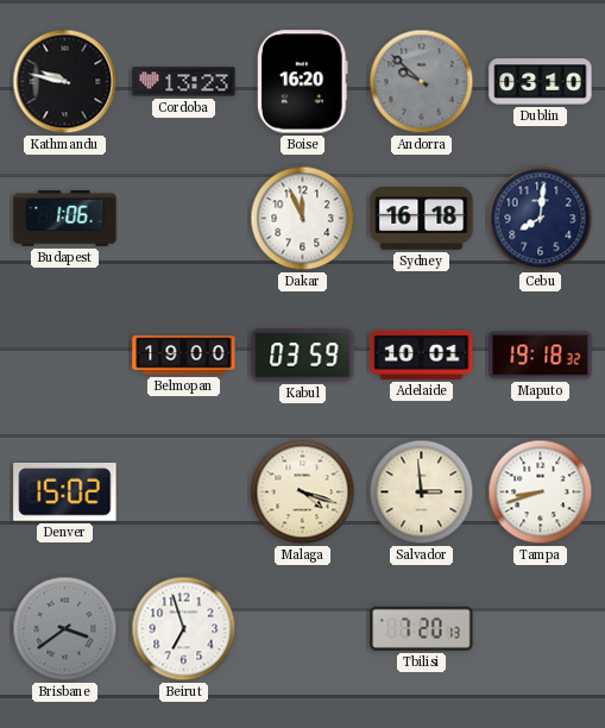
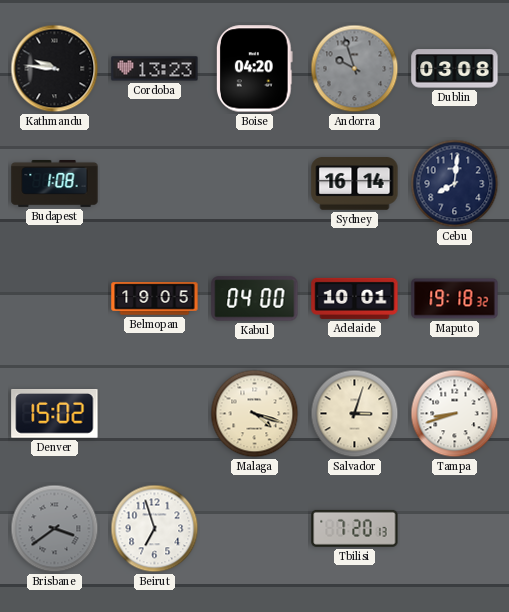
Kathmandu: 9:47 -> 9:46
Boise: 16:20 -> 04:20
Andorra: 9:52 -> 9:57
Dublin: 03:10 -> 03:08
Budapest: 1:06 -> 1:08
Dakar: 11:56 -> none
Sydney: 16:18 -> 16:14
Belmopan: 19:00 -> 19:05
Kabul: 03:59 -> 04:00
Salvador: 2:59 -> 3:03
